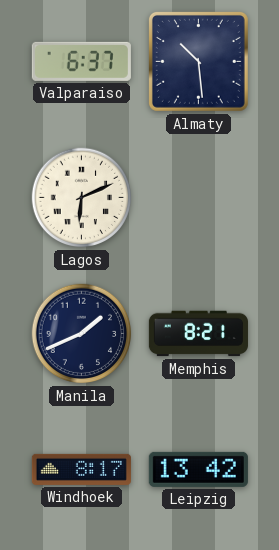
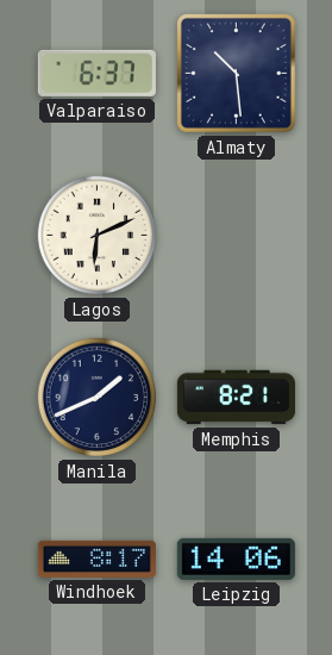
Leipzig: 13:42 -> 14:06
